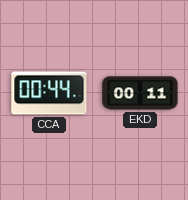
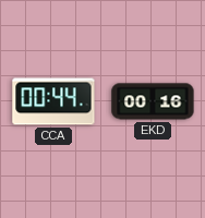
EKD: 00:11 -> 00:16
